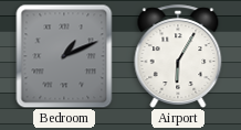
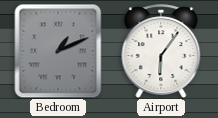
Airport: 6:05 -> 6:06
